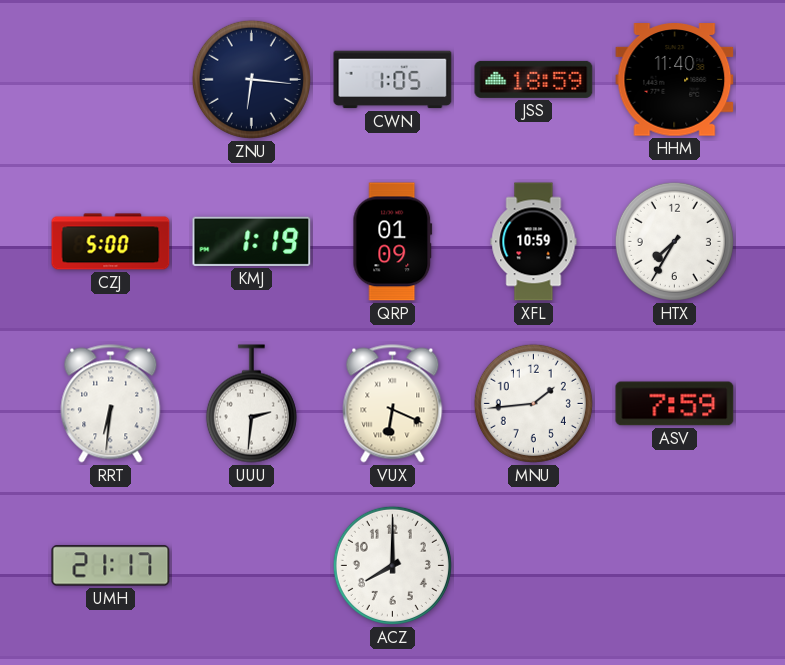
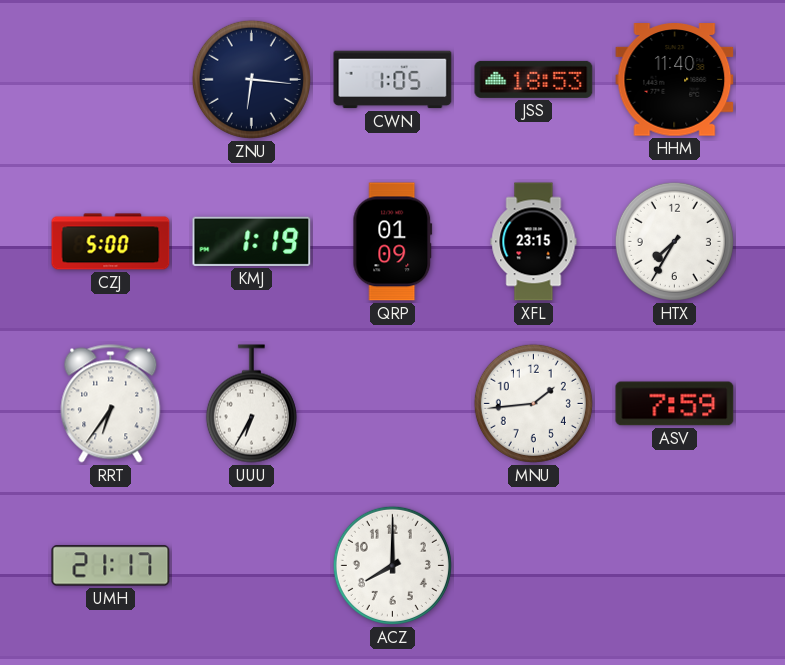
JSS: 18:59 -> 18:53
XFL: 10:59 -> 23:15
RRT: 6:31 -> 6:36
UUU: 2:31 -> 6:35
VUX: 6:19 -> none
